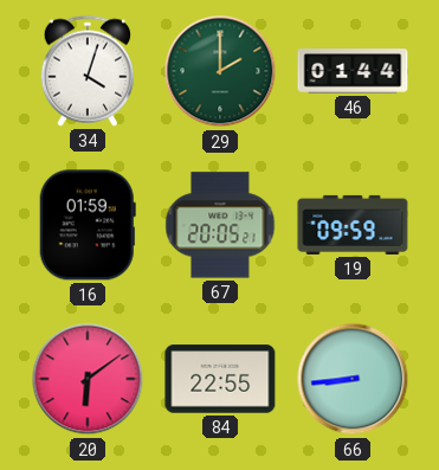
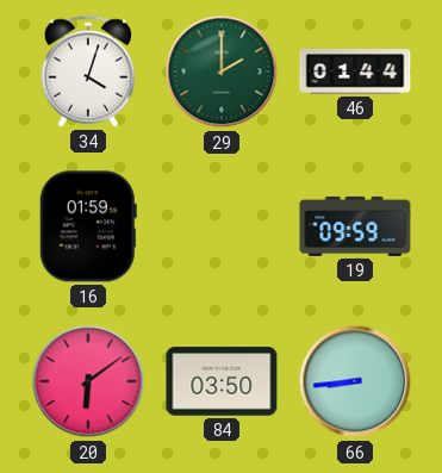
67: 20:05 -> none
84: 22:55 -> 03:50
